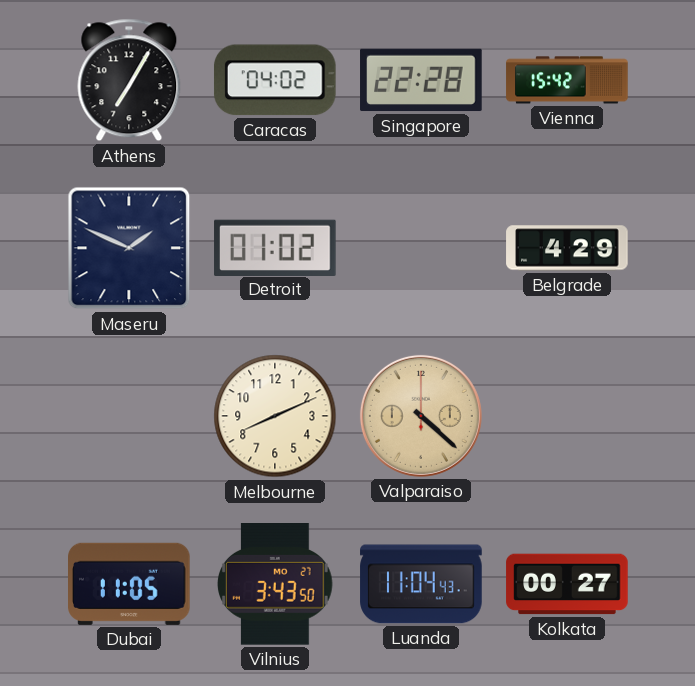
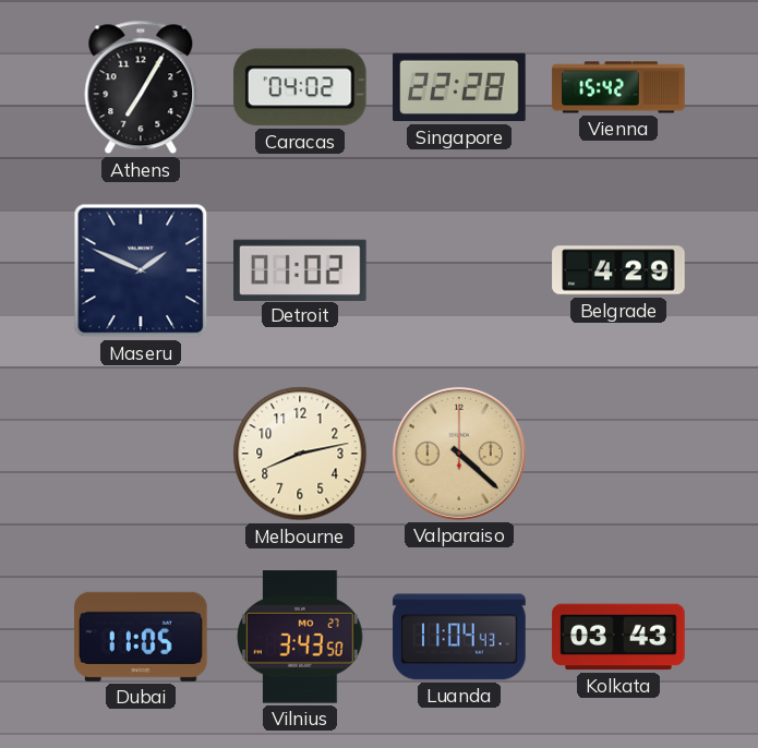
Melbourne: 8:11 -> 8:13
Kolkata: 00:27 -> 03:43
